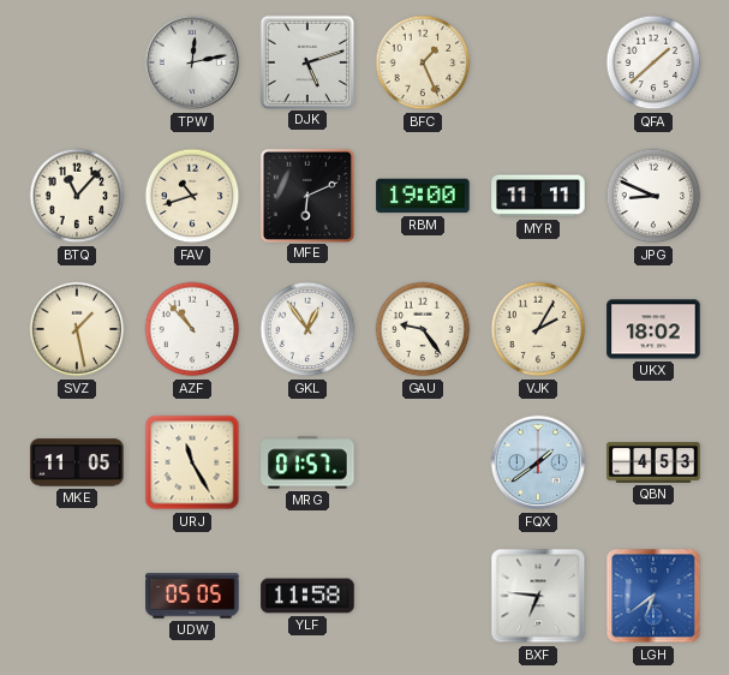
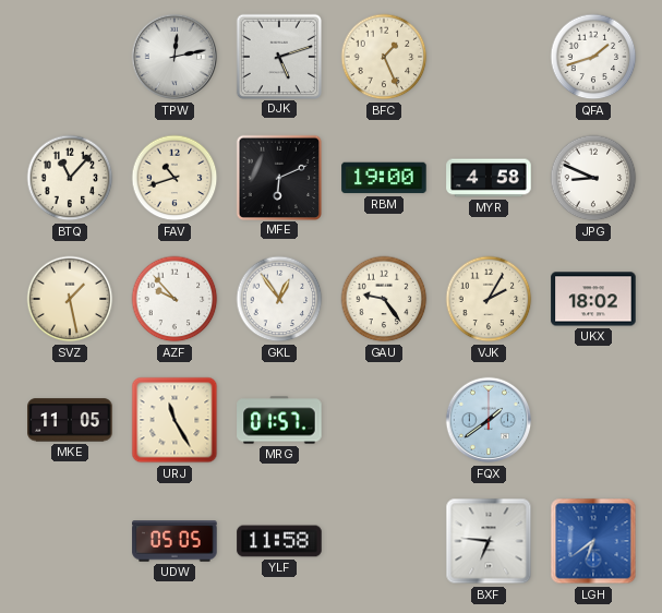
QFA: 1:38 -> 1:42
MYR: 11:11 -> 4:58
AZF: 10:53 -> 9:53
QBN: 4:53 -> none
